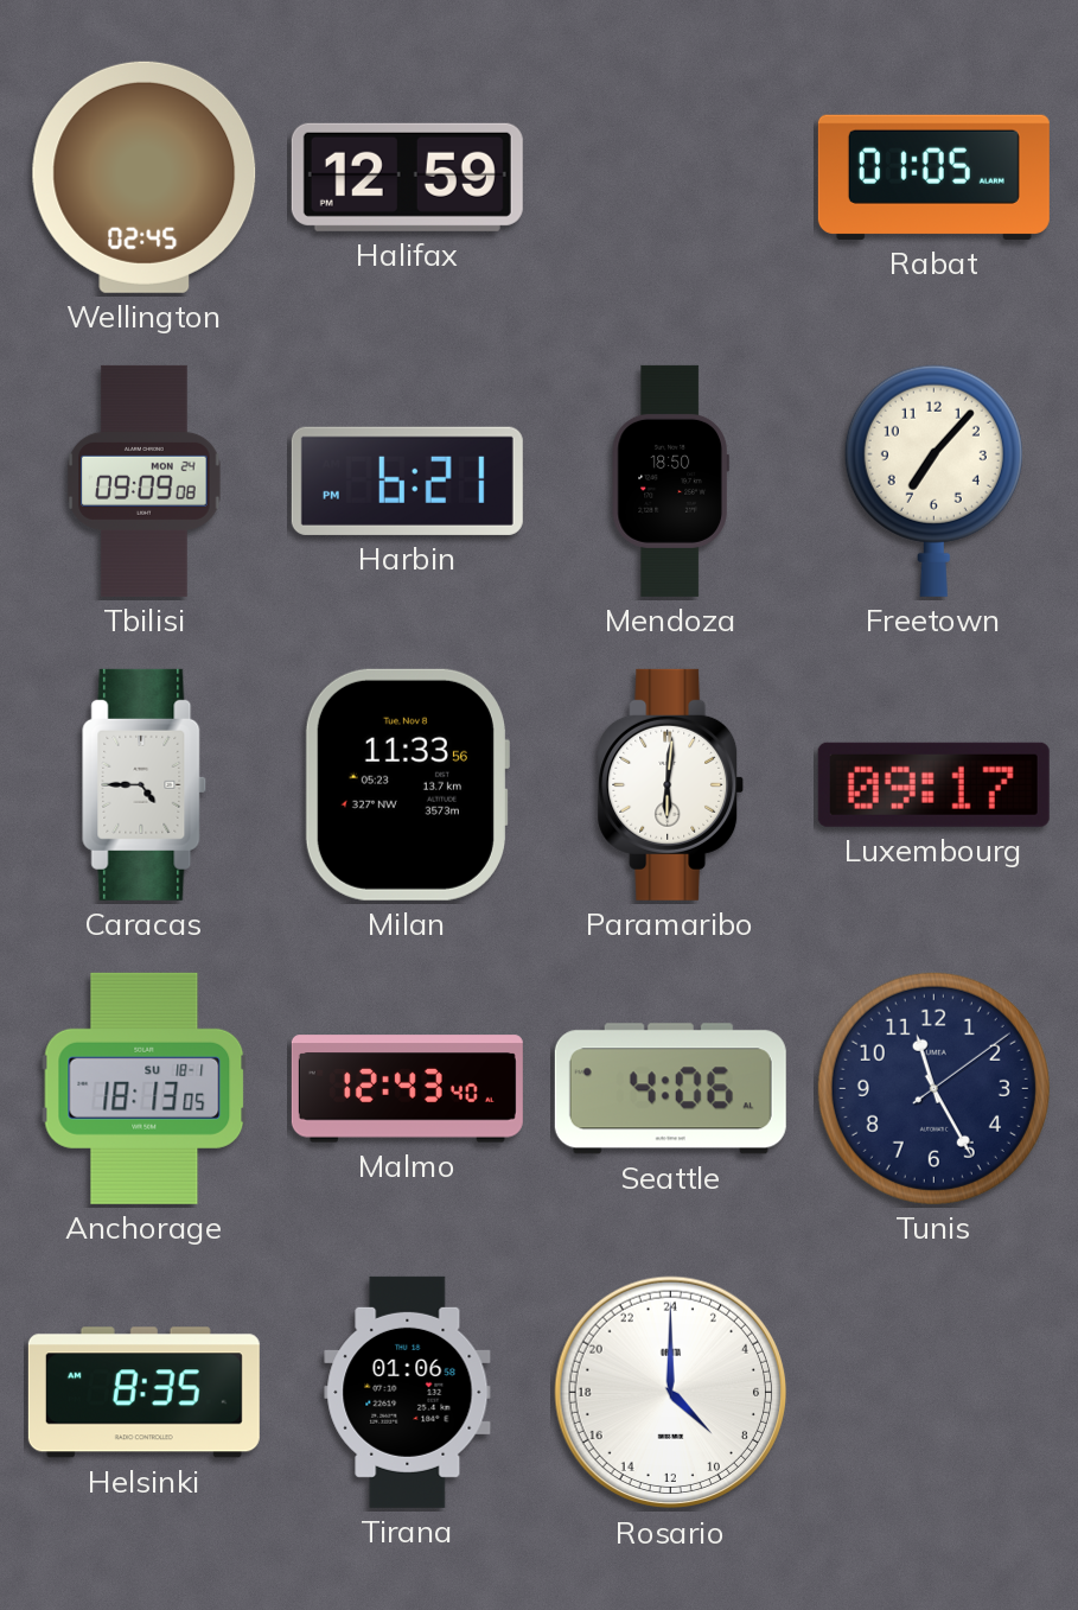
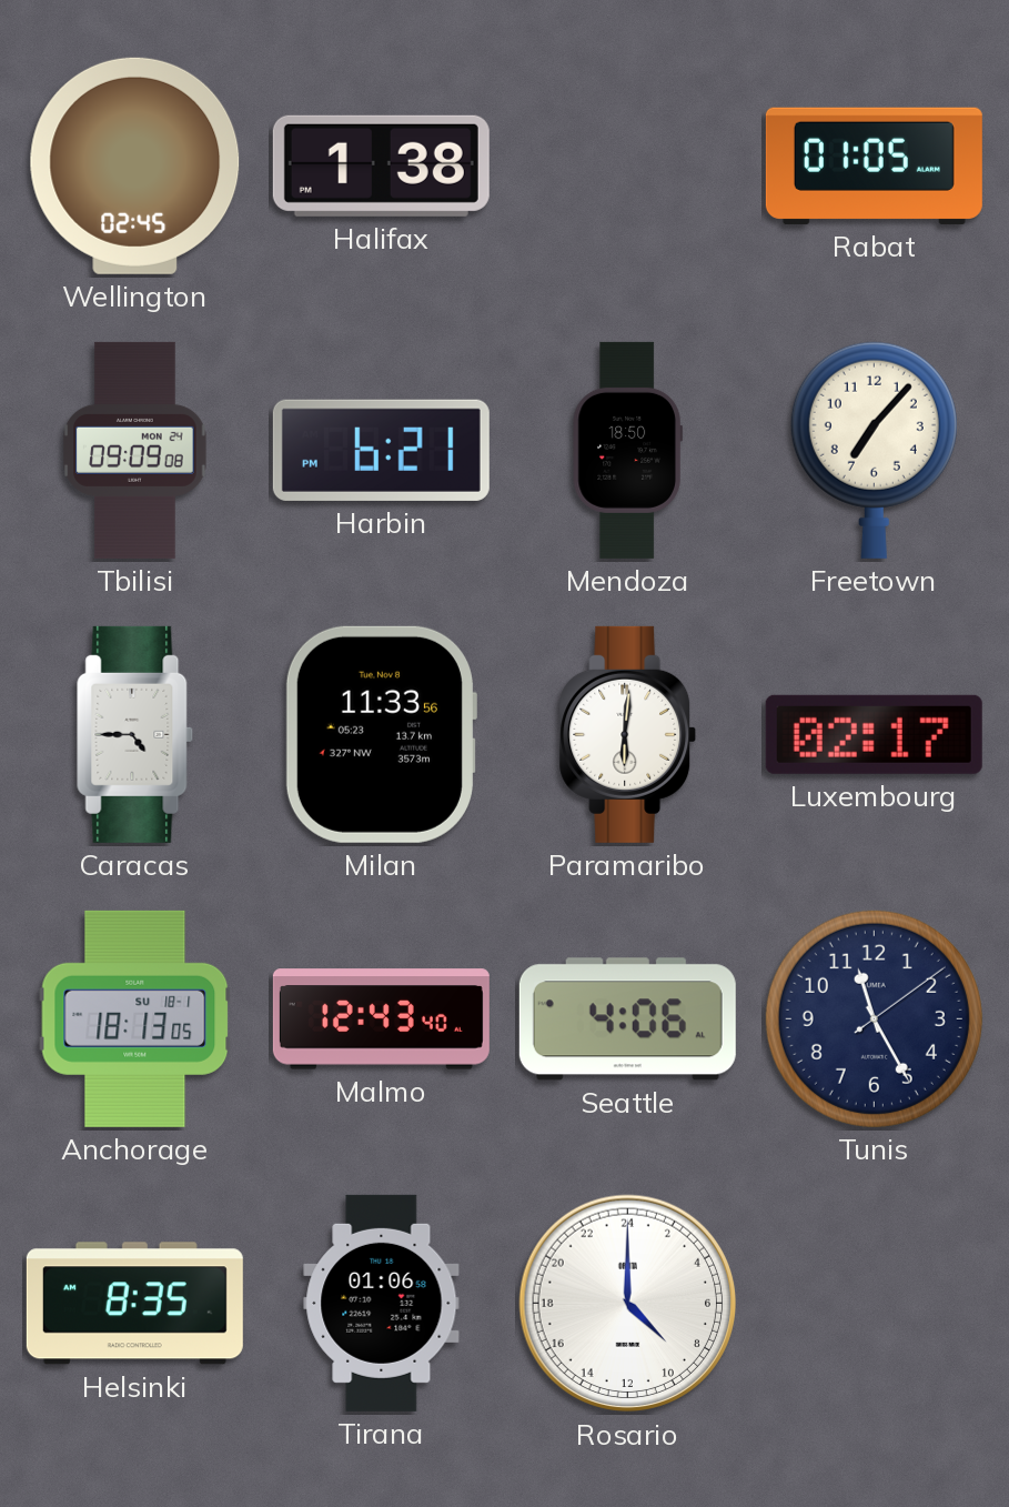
Halifax: 12:59 -> 1:38
Luxembourg: 09:17 -> 02:17
